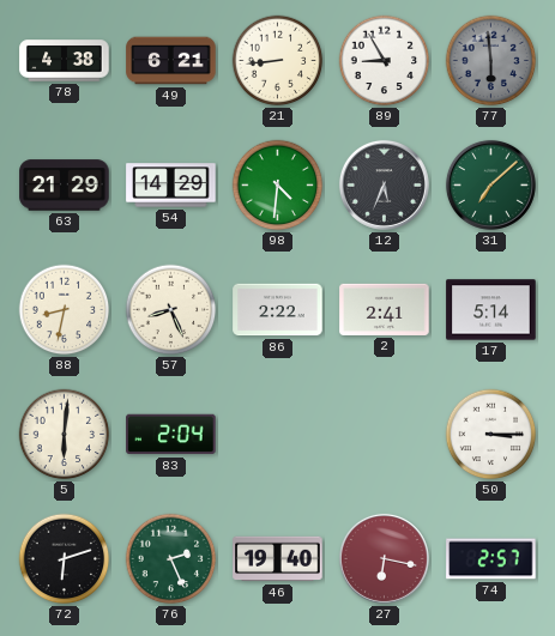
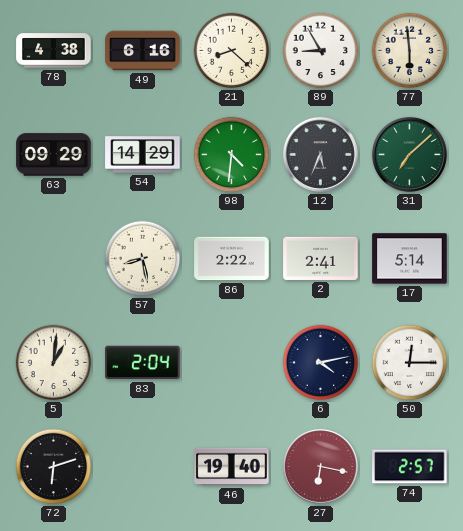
49: 6:21 -> 6:16
21: 8:44 -> 8:22
77 dial: grey -> cream
63: 21:29 -> 09:29
88: 8:32 -> none
57: 8:26 -> 8:28
5: 6:01 -> 1:01
6: none -> 4:13
50: 3:15 -> 12:15
76: 2:26 -> none
